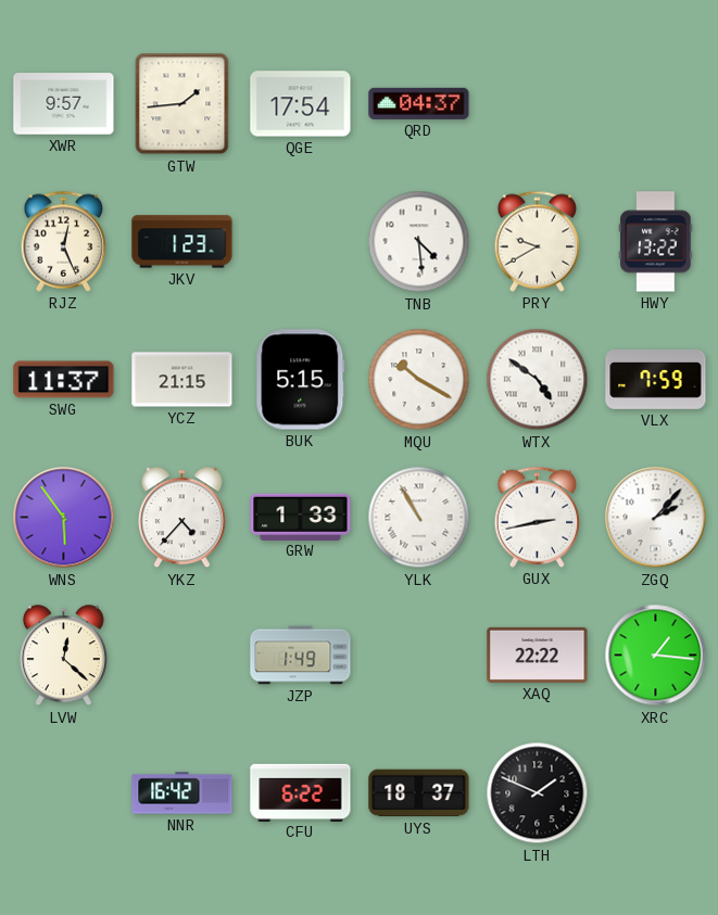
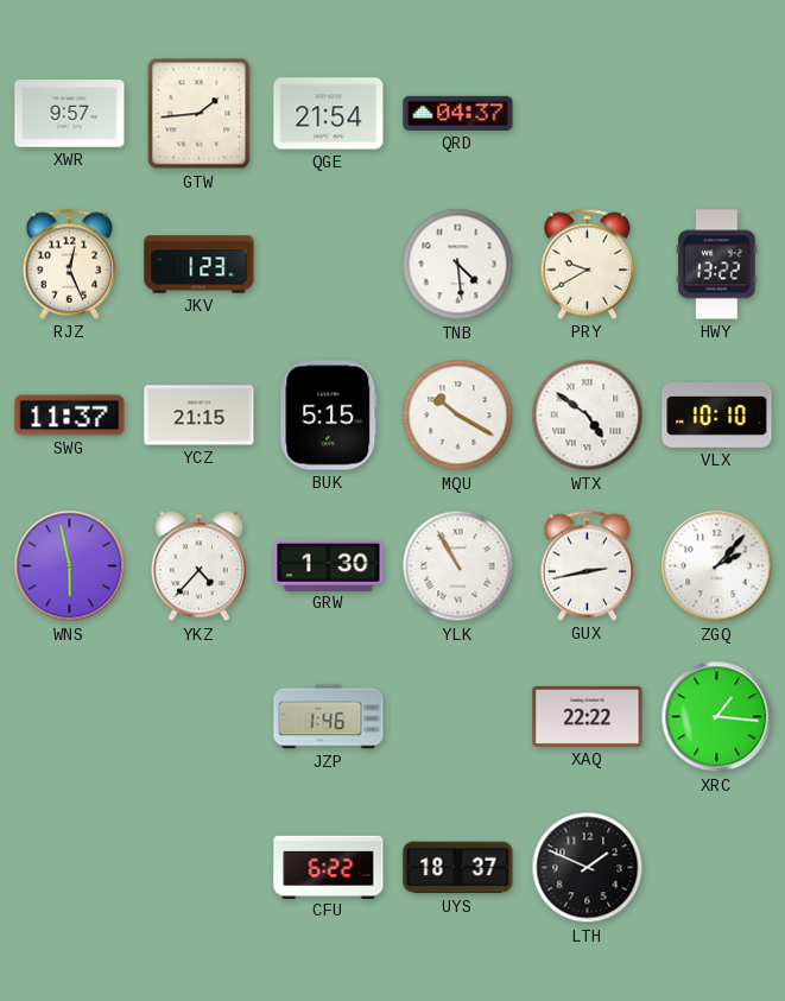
QGE: 17:54 -> 21:54
VLX: 7:59 -> 10:10
WNS: 5:54 -> 5:58
GRW: 1:33 -> 1:30
LVW: 12:22 -> none
JZP: 1:49 -> 1:46
NNR: 16:42 -> none
